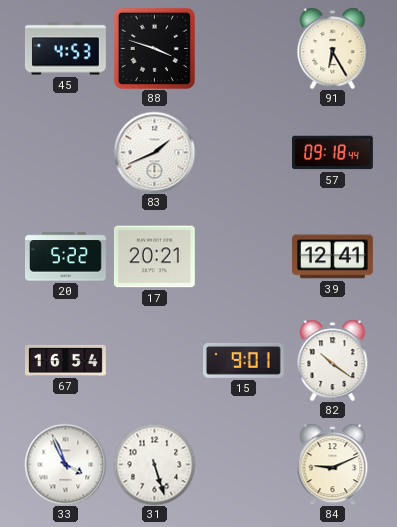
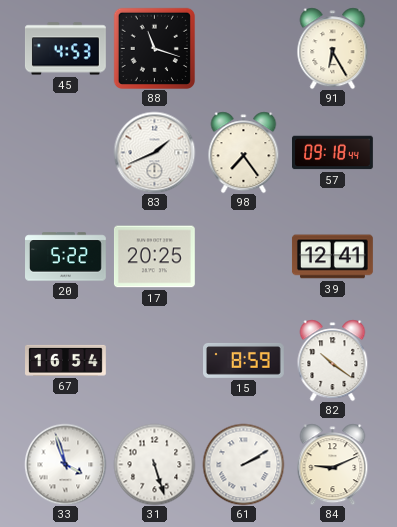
88: 3:48 -> 11:18
98: none -> 7:24
17: 20:21 -> 20:25
15: 9:01 -> 8:59
33: 3:56 -> 3:57
61: none -> 2:10
